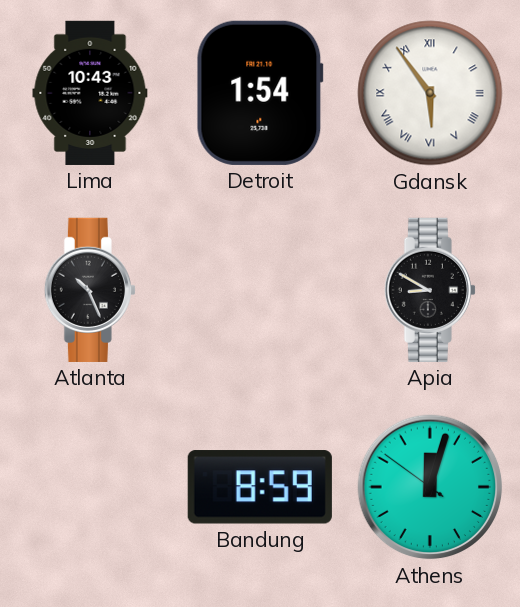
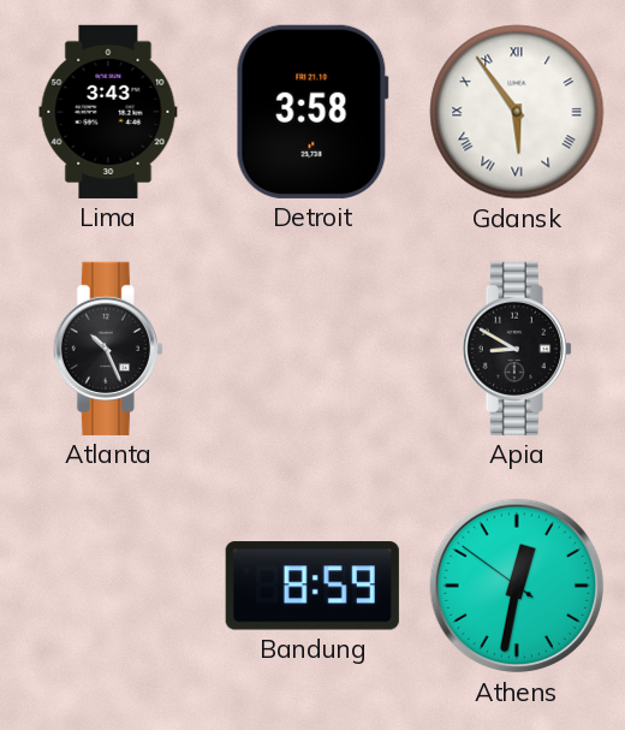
Lima: 10:43 -> 3:43
Detroit: 1:54 -> 3:58
Athens: 12:02 -> 12:31
